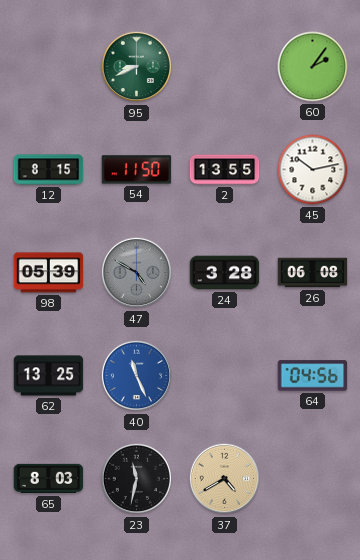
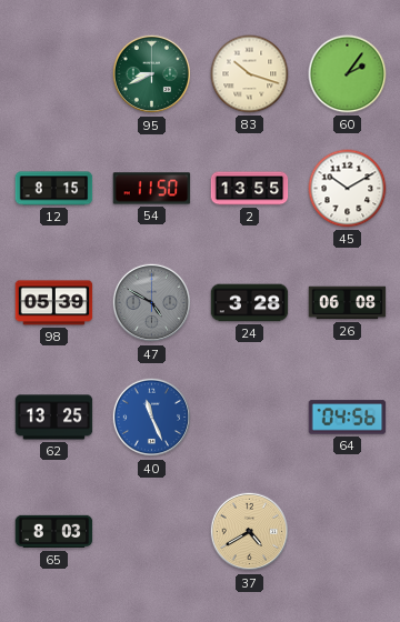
83: none -> 10:18
45: 10:13 -> 10:10
23: 11:32 -> none
